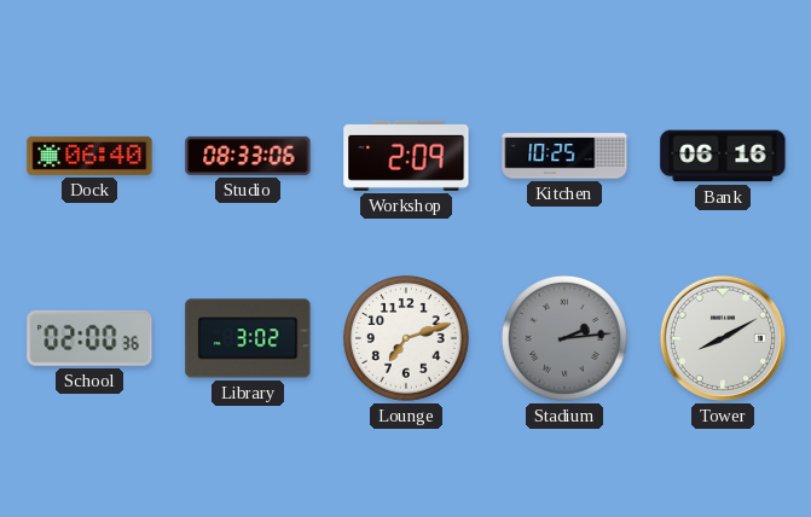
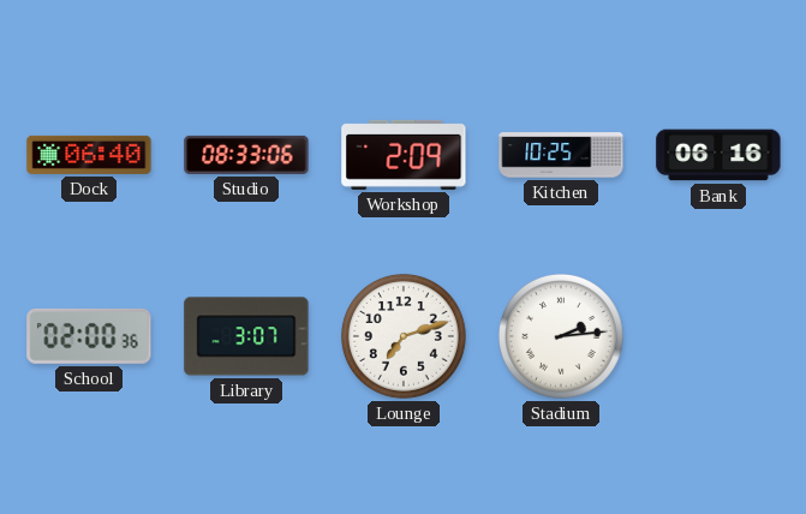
Library: 3:02 -> 3:07
Stadium dial: grey -> white
Tower: 8:10 -> none
